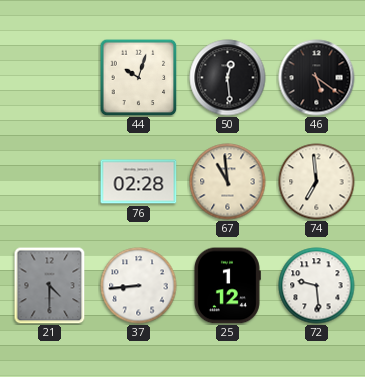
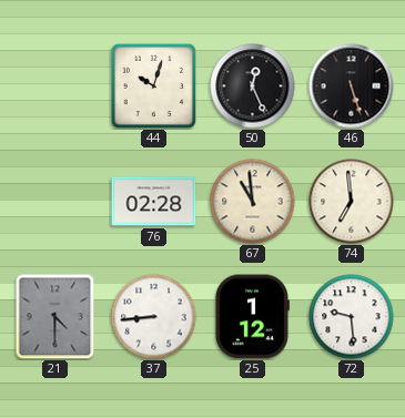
50: 12:29 -> 12:26
46: 5:21 -> 5:27
